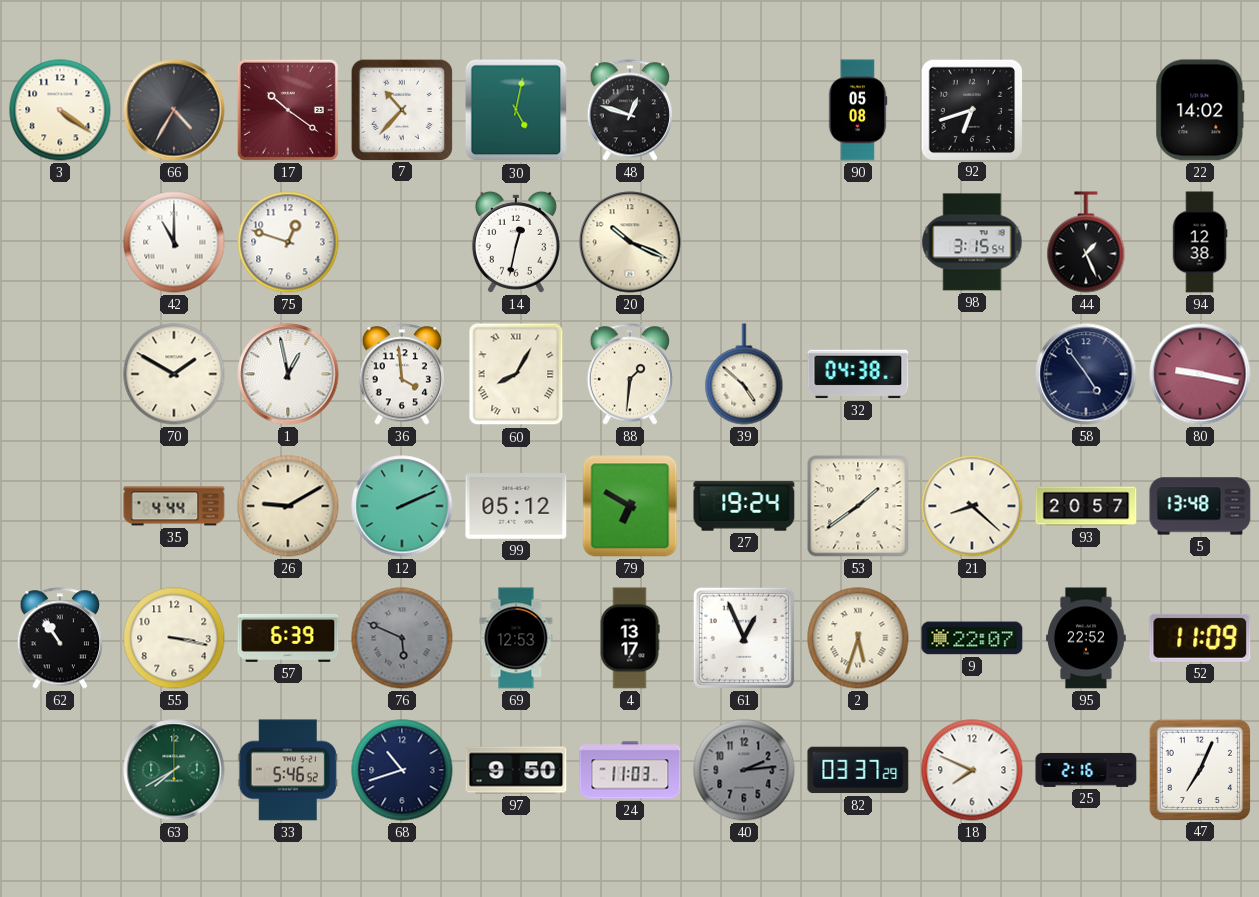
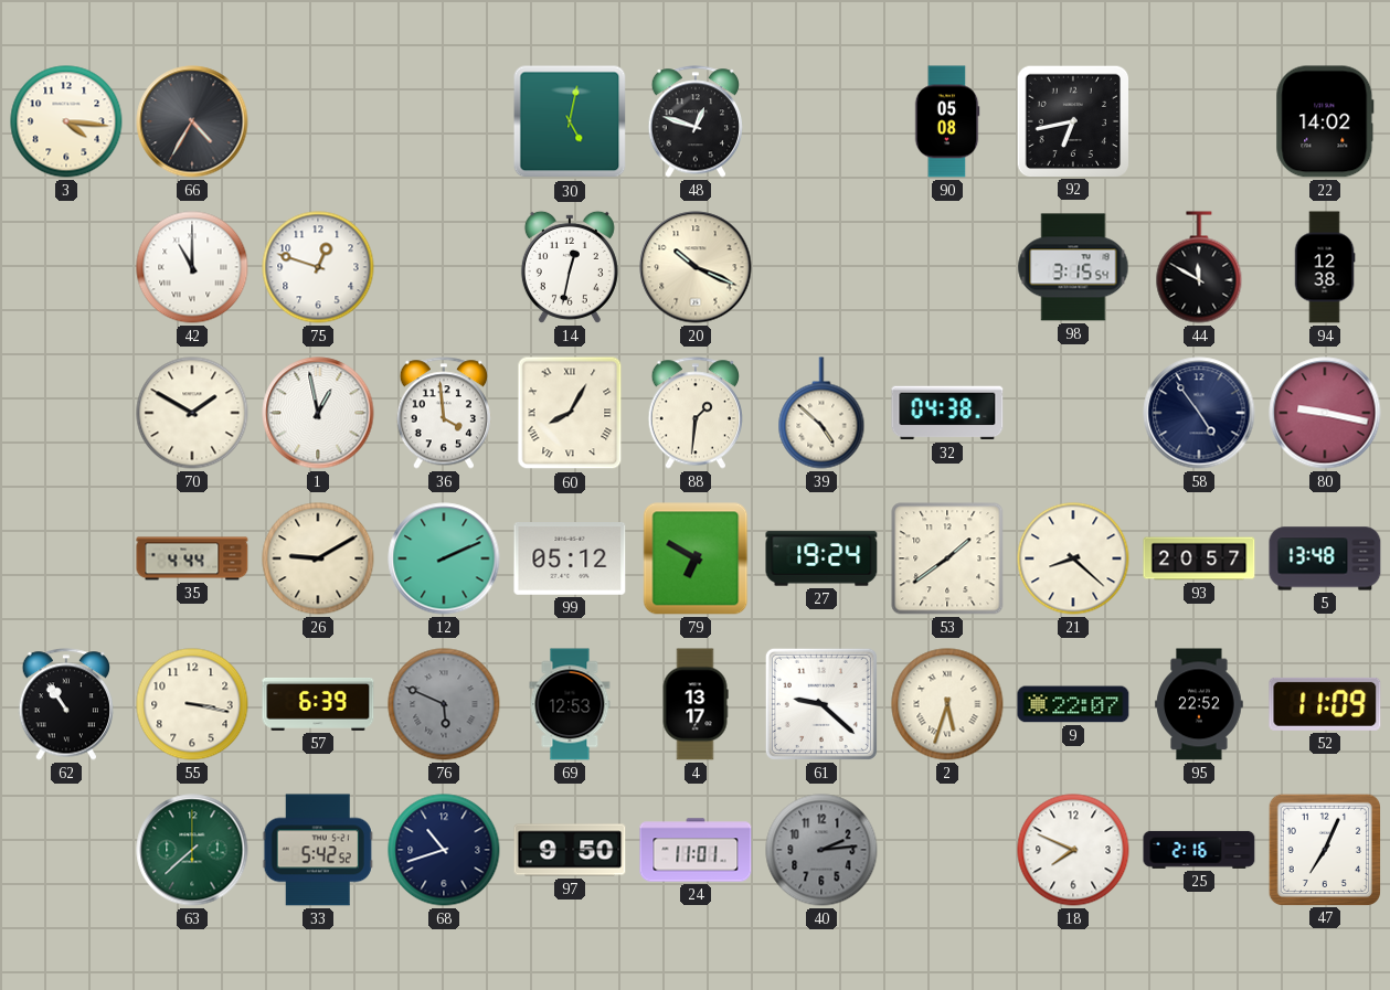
3: 4:21 -> 4:16
17: 10:21 -> none
7: 10:37 -> none
92: 6:42 -> 6:43
44: 1:26 -> 11:50
61: 12:56 -> 9:22
63: 7:40 -> 7:38
33: 5:46 -> 5:42
24: 11:03 -> 11:01
82: 03:37 -> none
